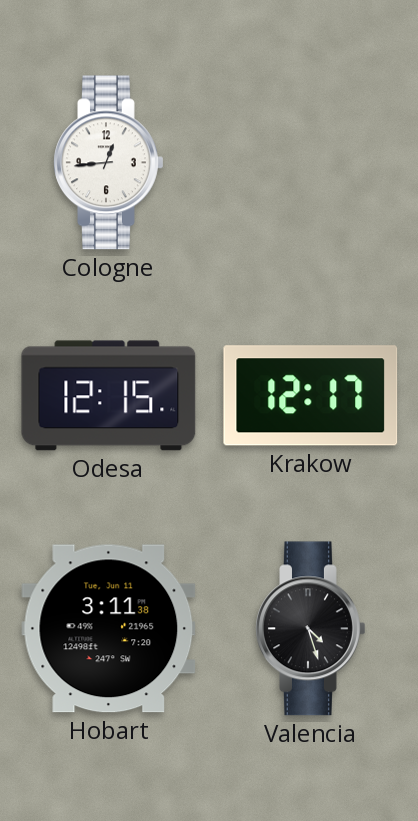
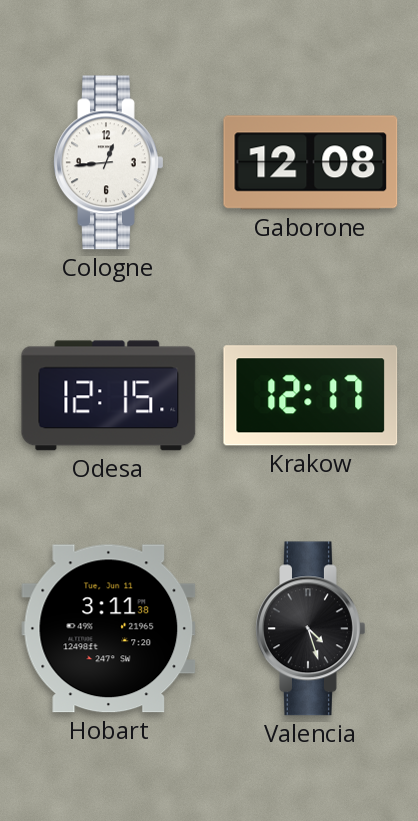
Gaborone: none -> 12:08
